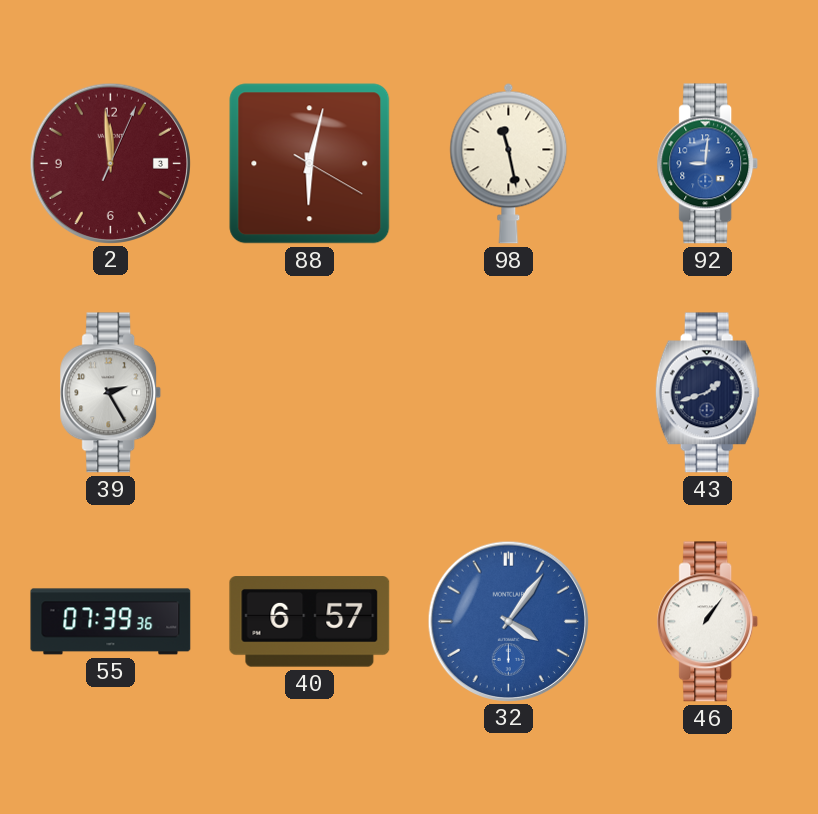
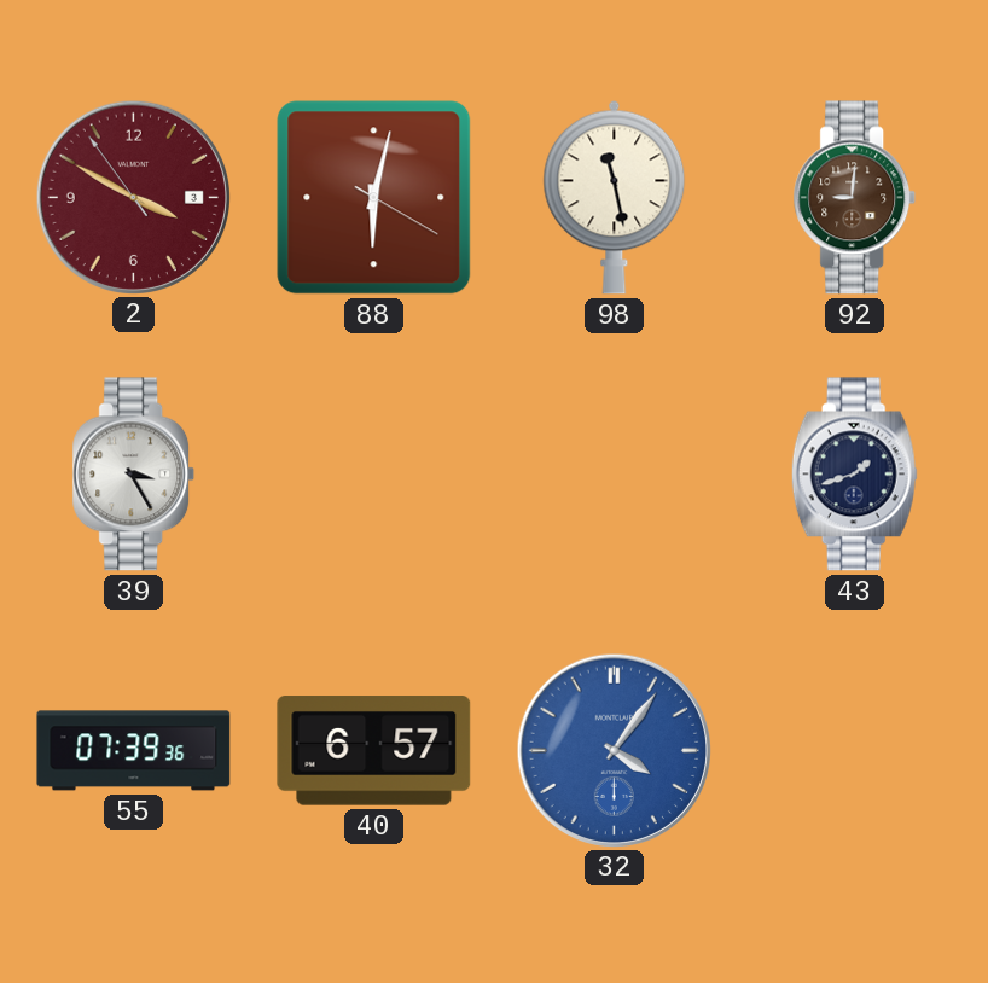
2: 11:59 -> 3:49
92 dial: blue -> brown
39: 2:25 -> 3:25
46: 1:06 -> none
